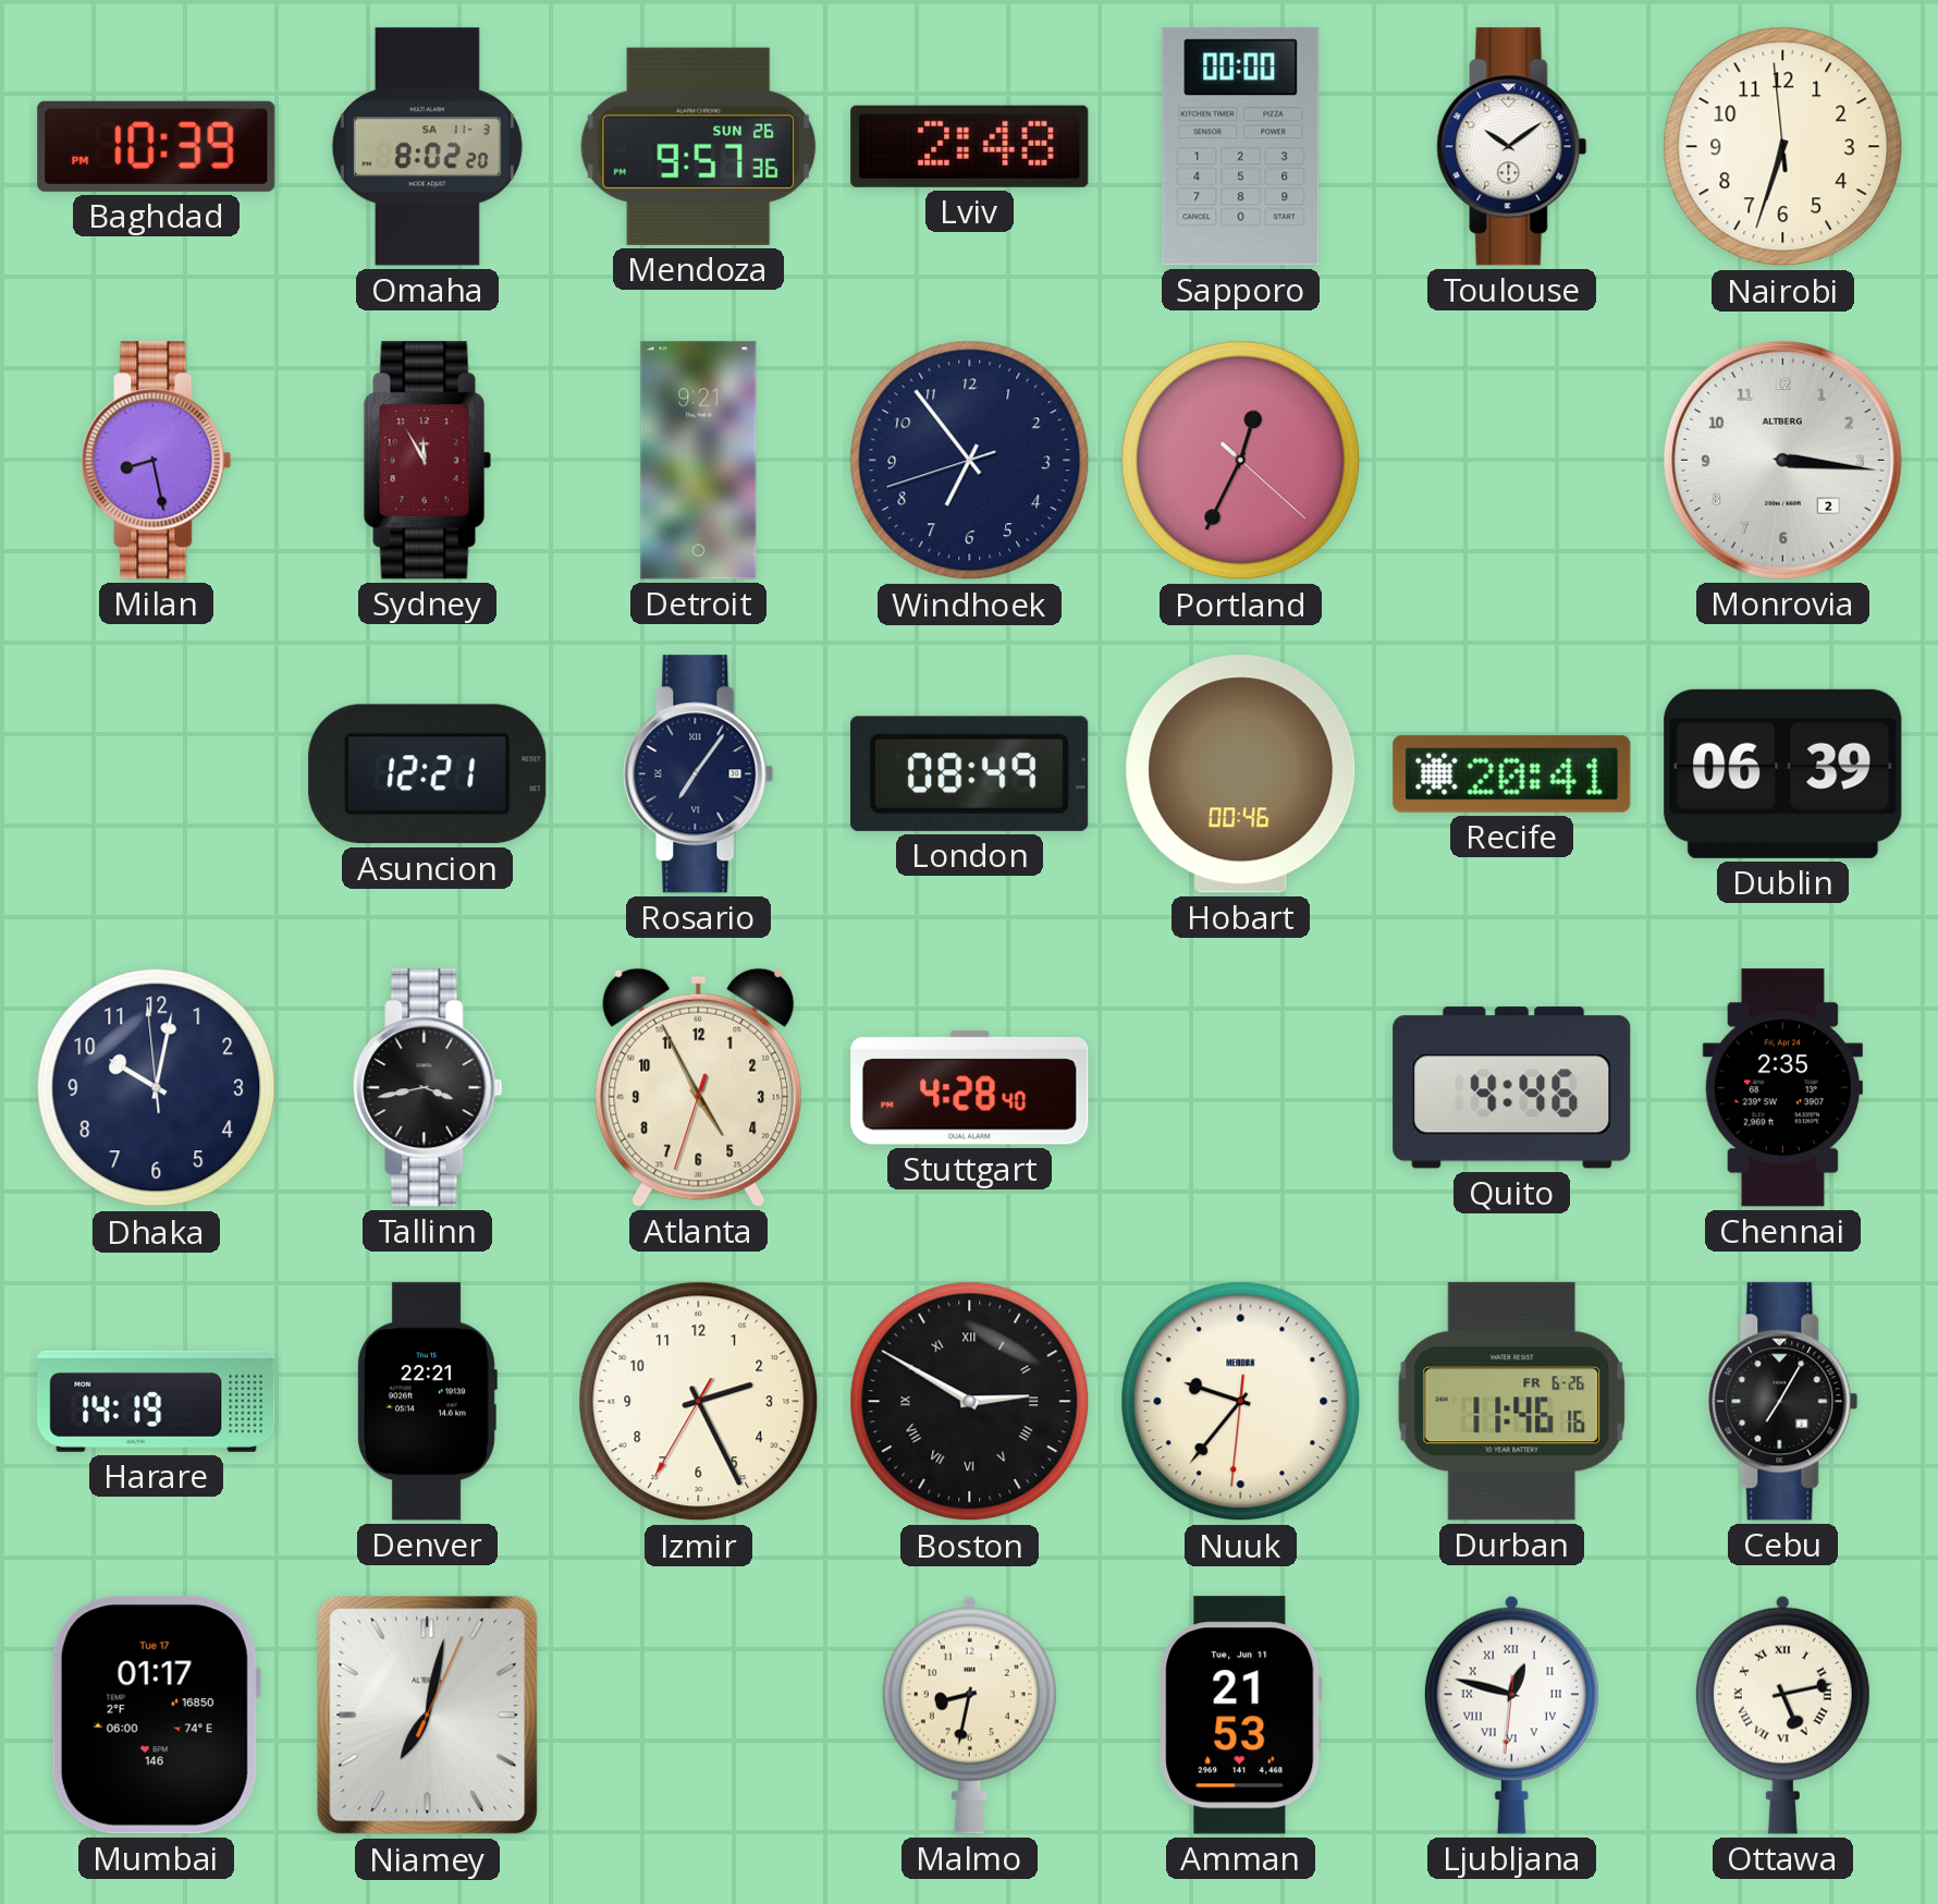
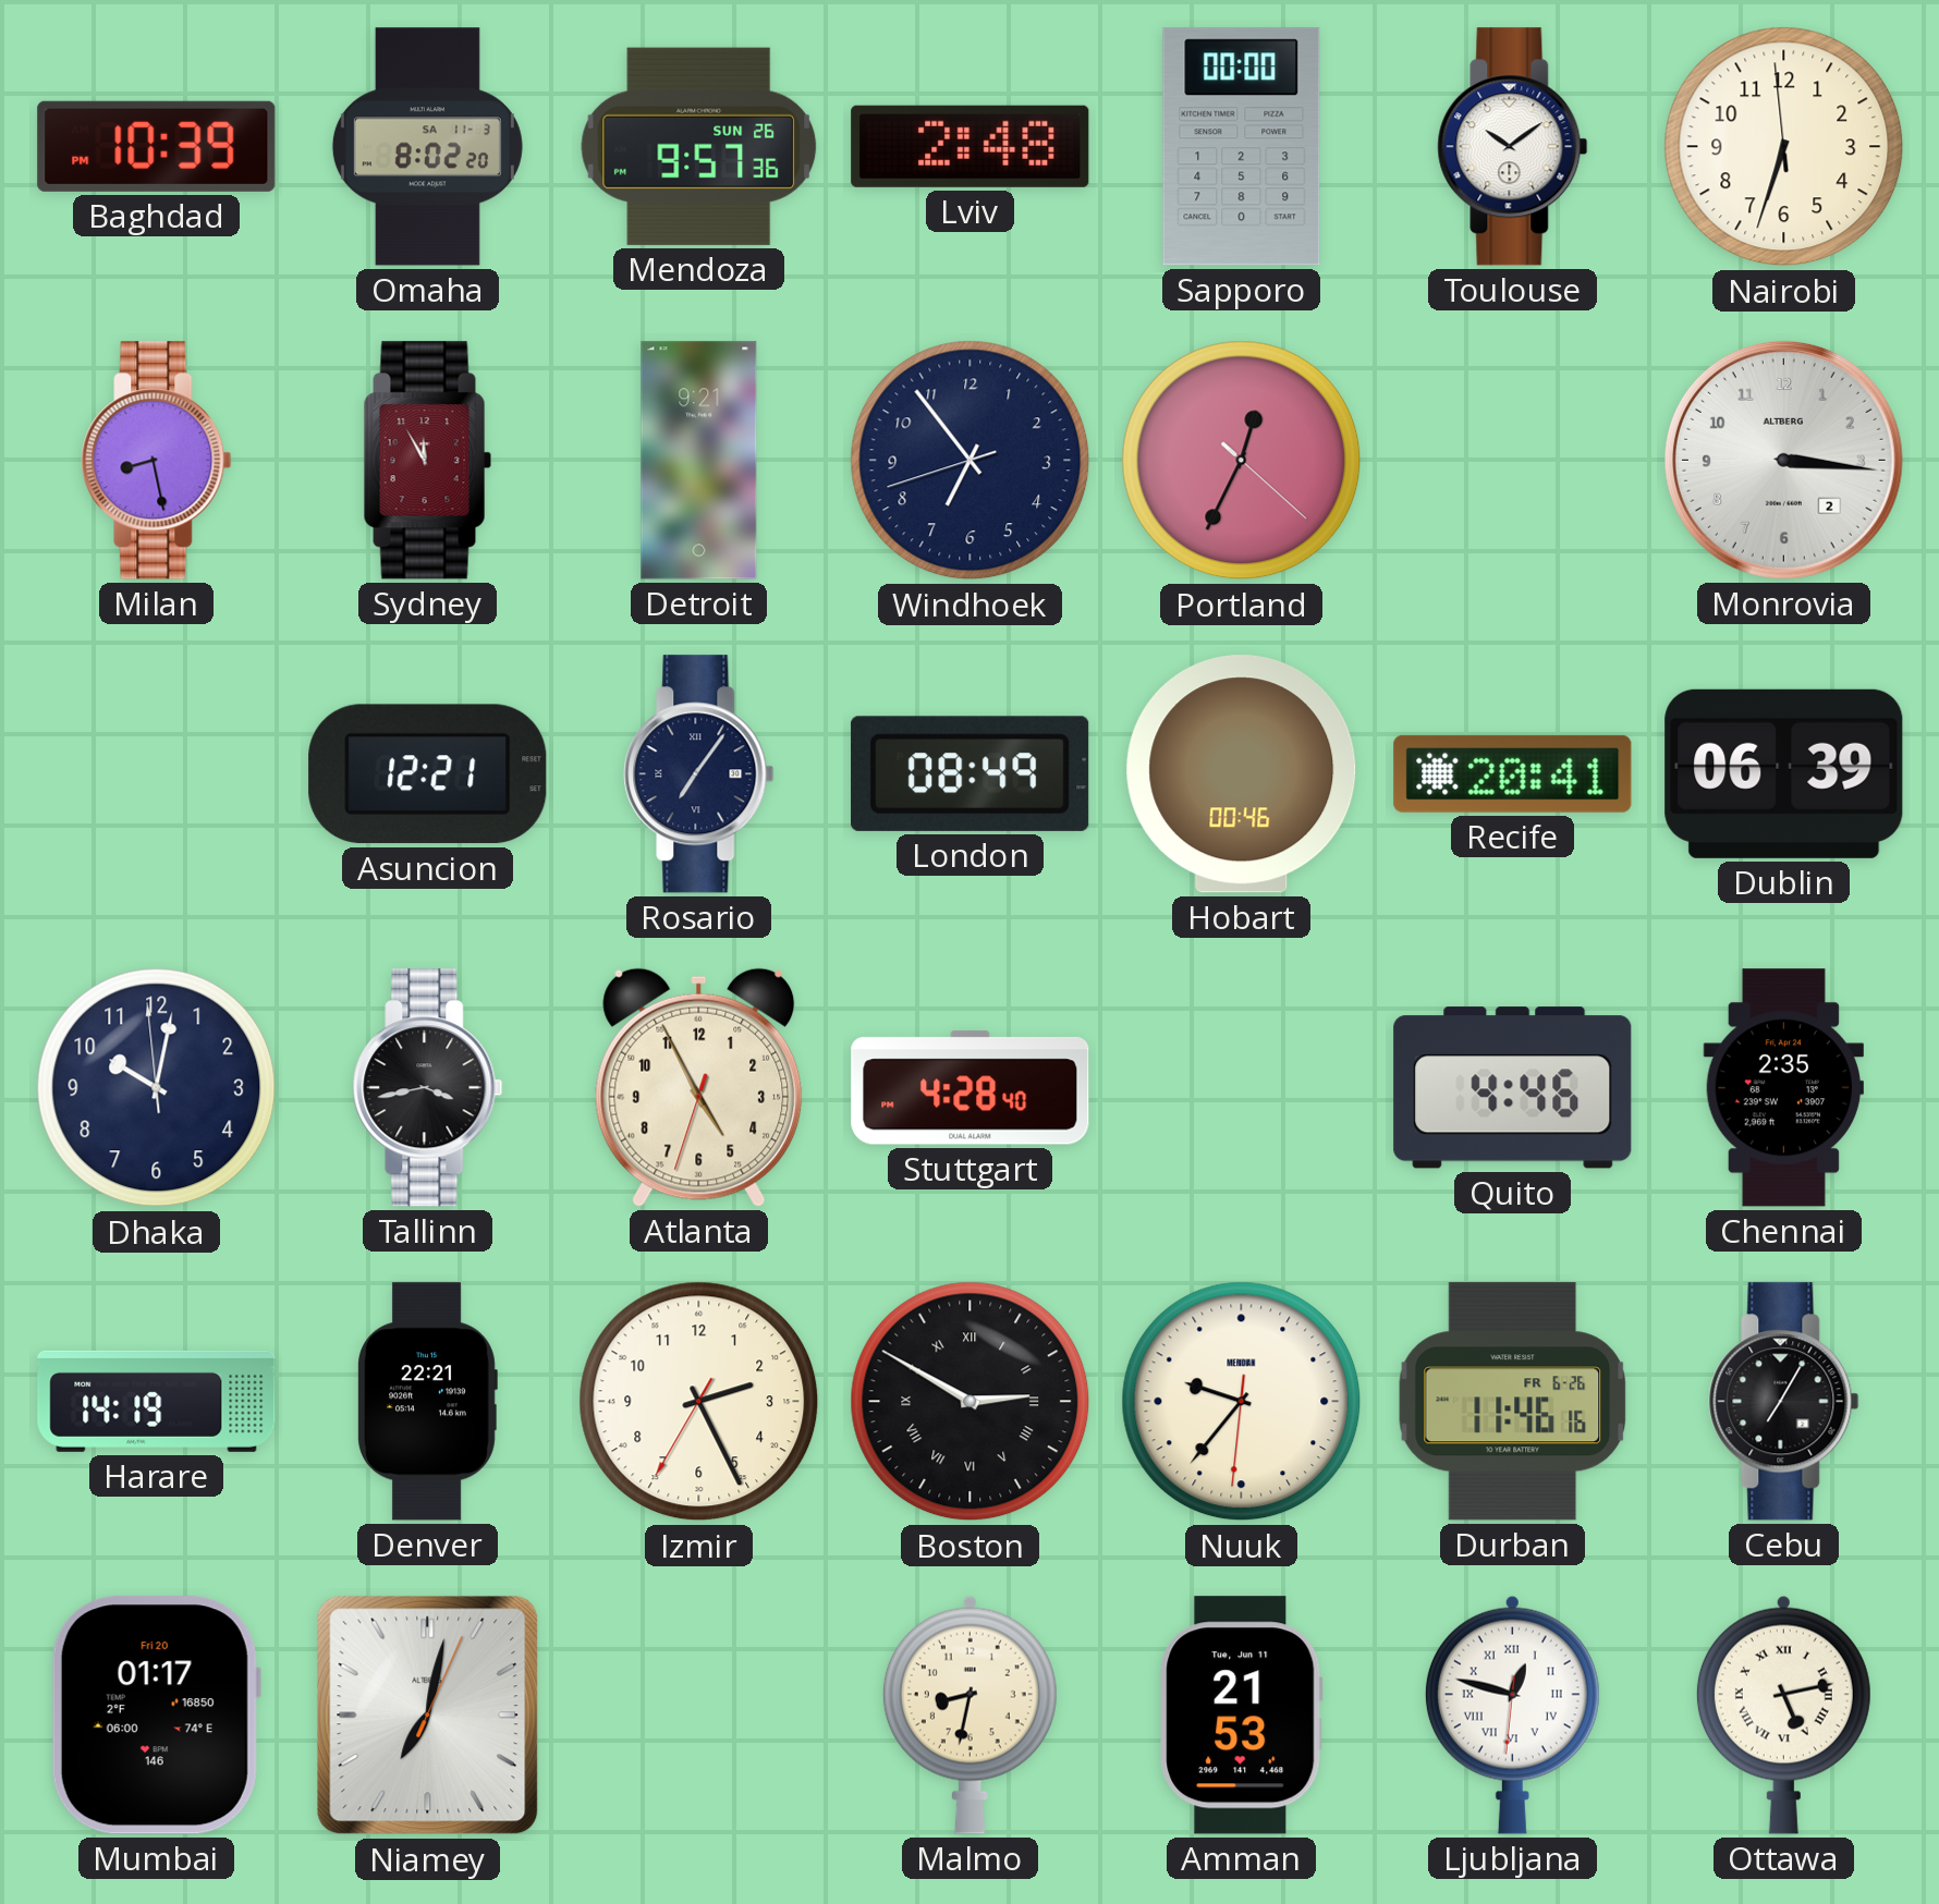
Mumbai date: Tue 17 -> Fri 20
